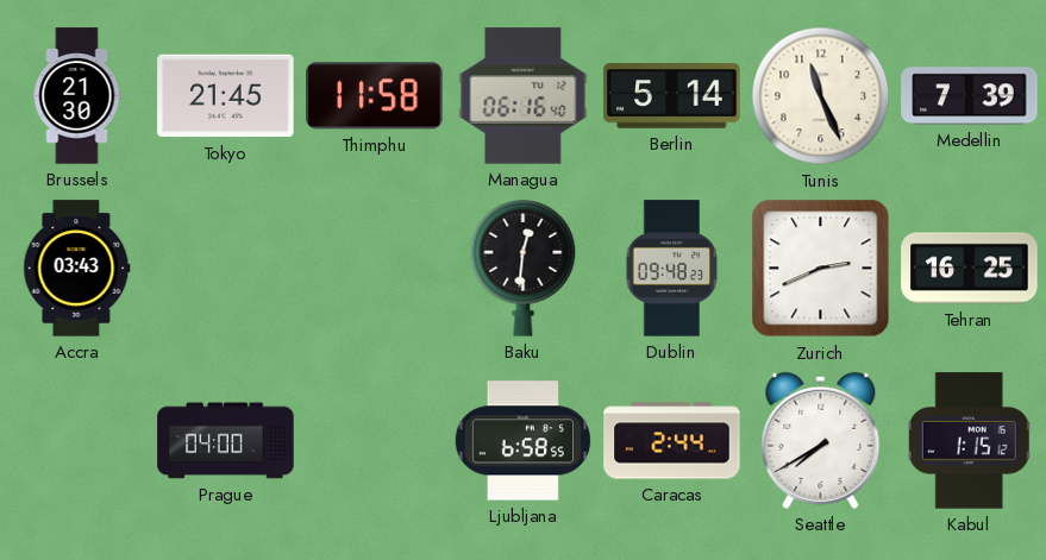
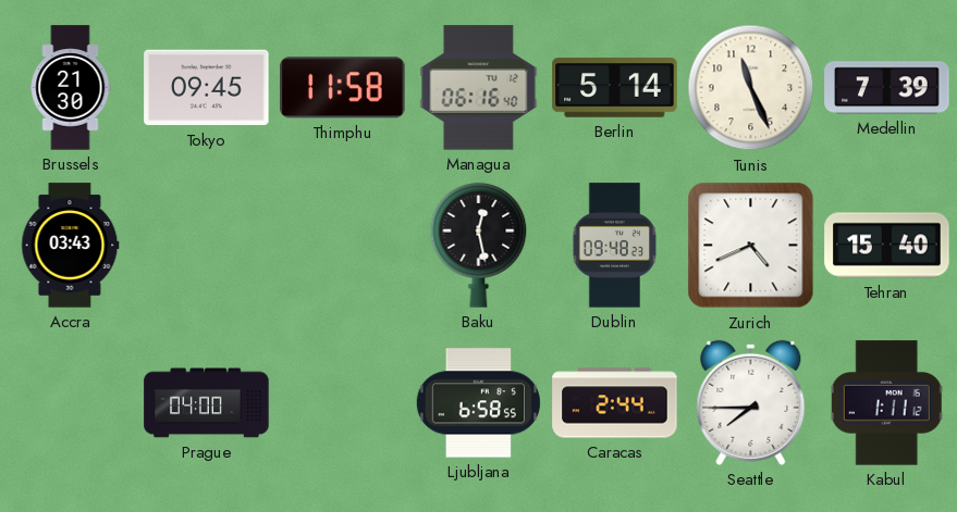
Tokyo: 21:45 -> 09:45
Baku: 12:31 -> 12:28
Zurich: 2:41 -> 4:41
Tehran: 16:25 -> 15:40
Seattle: 7:40 -> 7:45
Kabul: 1:15 -> 1:11
